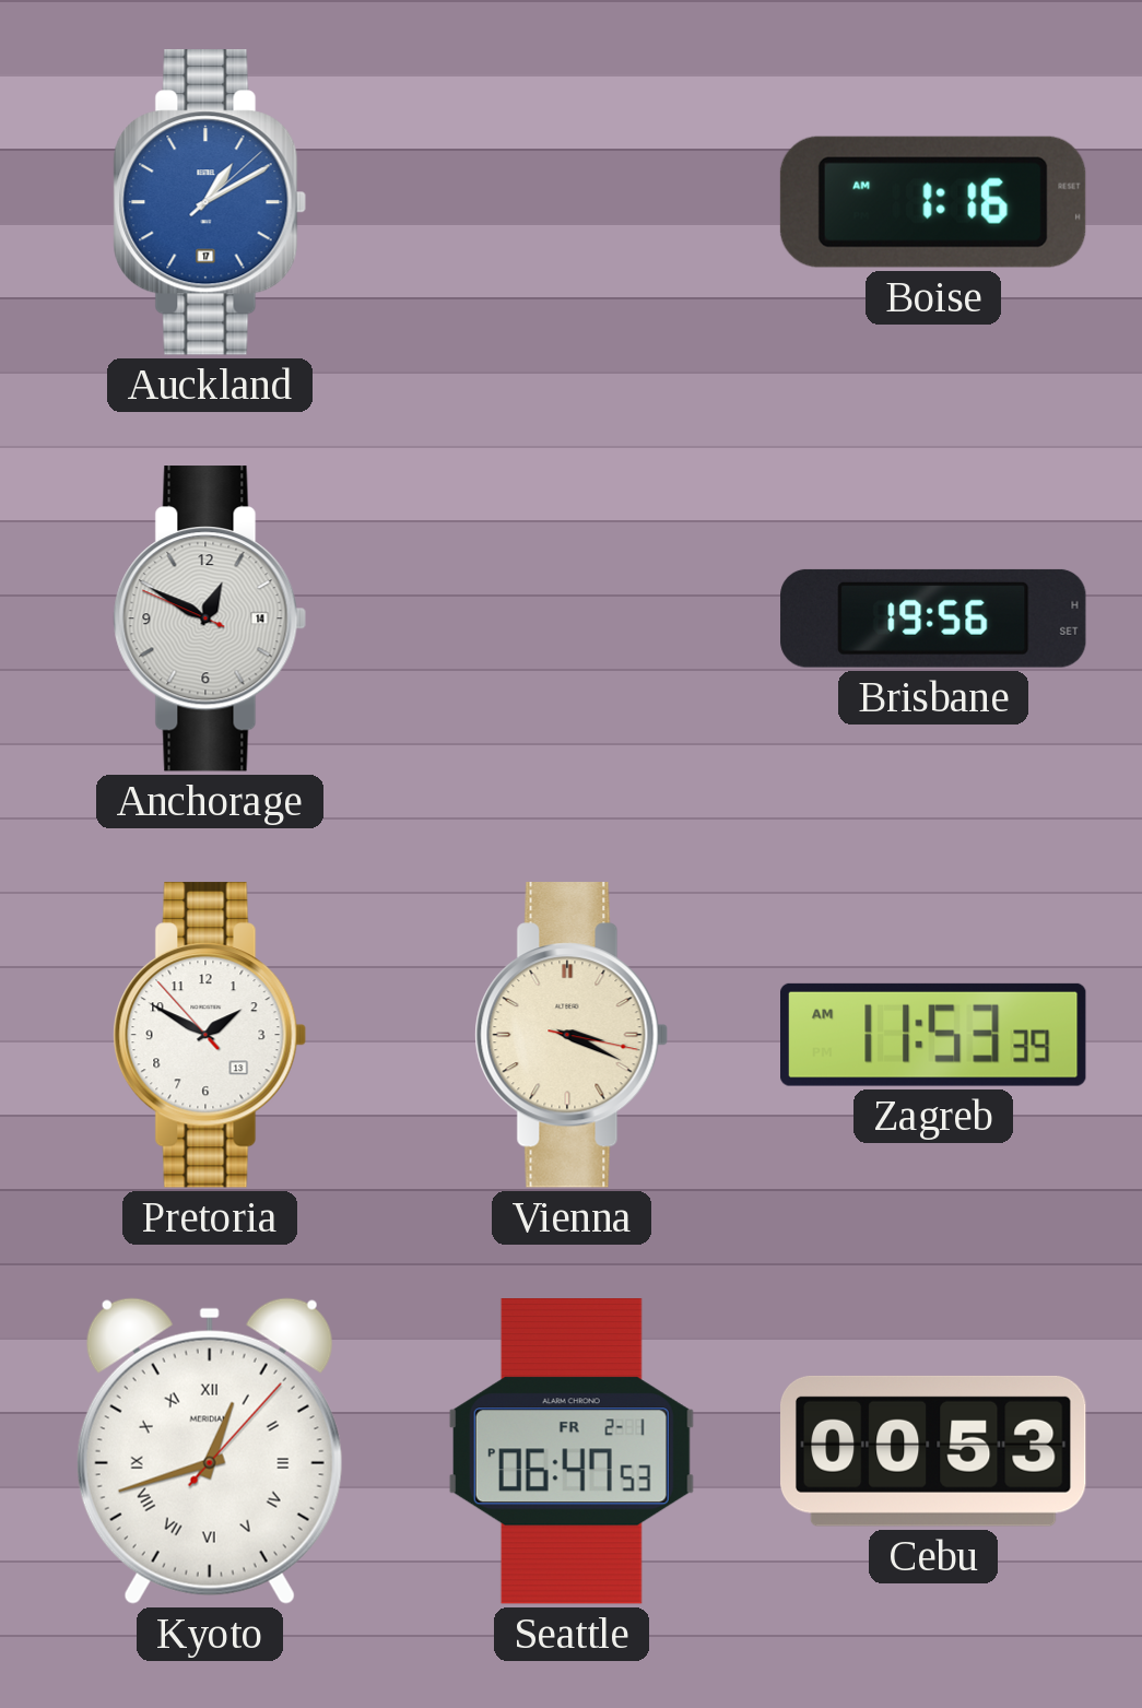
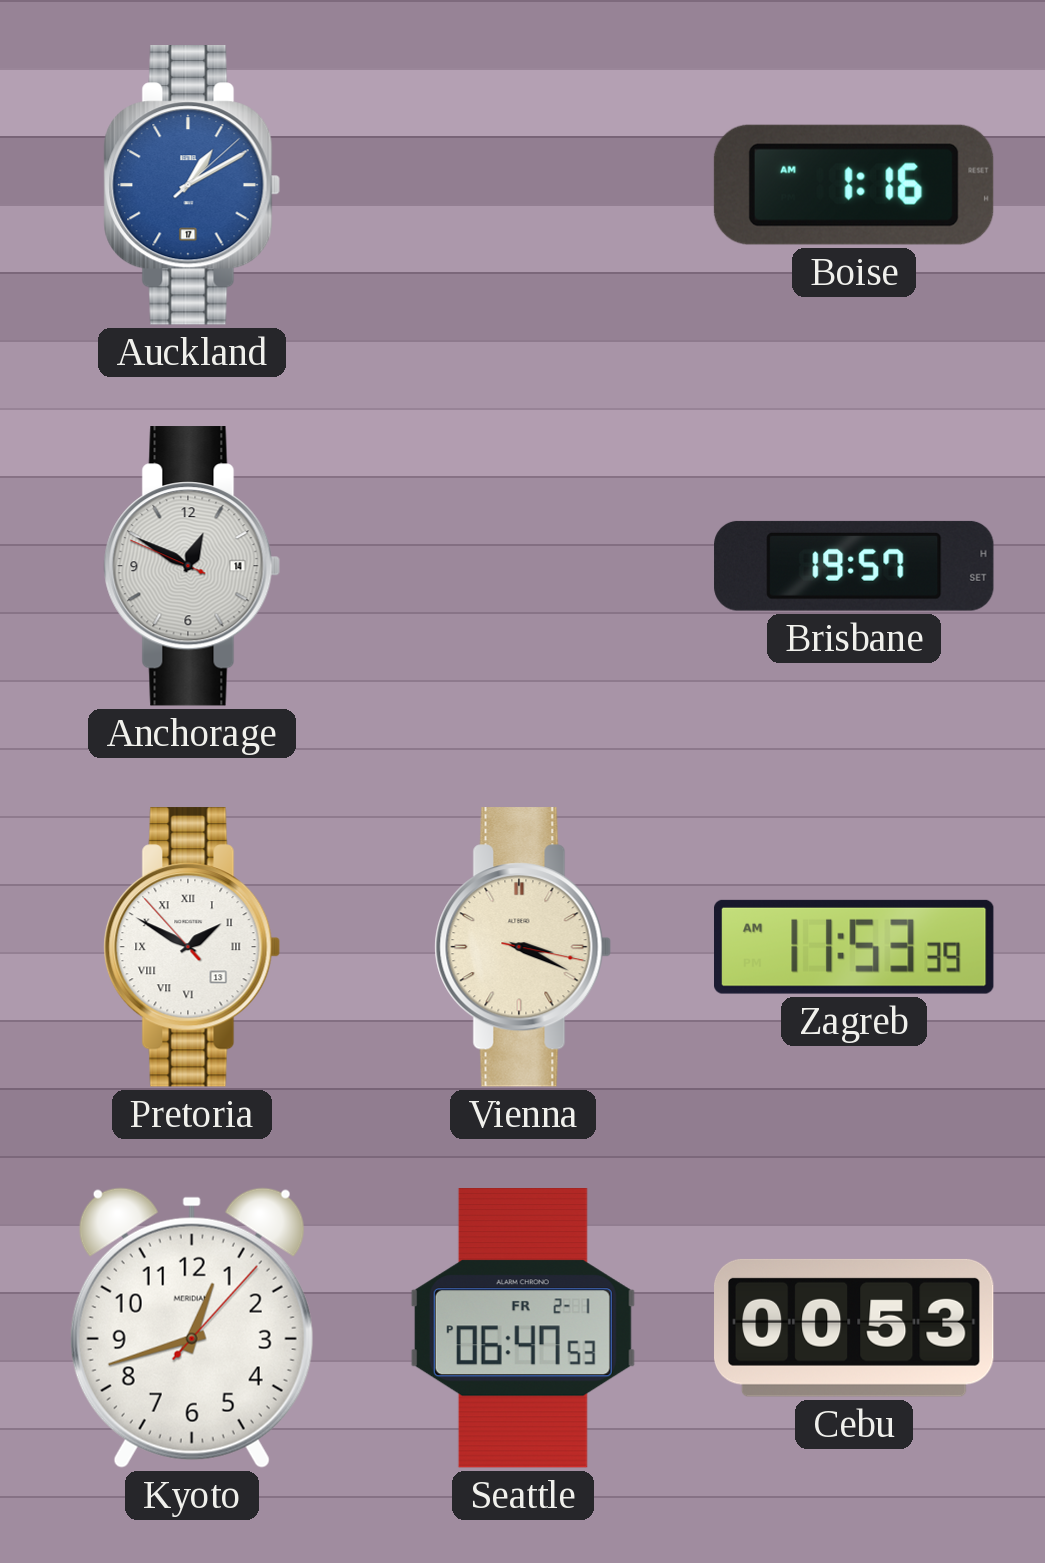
Brisbane: 19:56 -> 19:57
Pretoria numerals: Arabic -> Roman
Kyoto numerals: Roman -> Arabic
